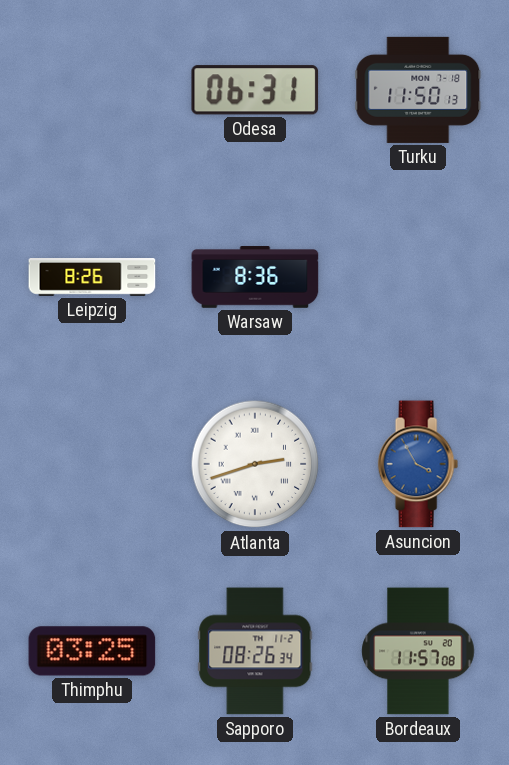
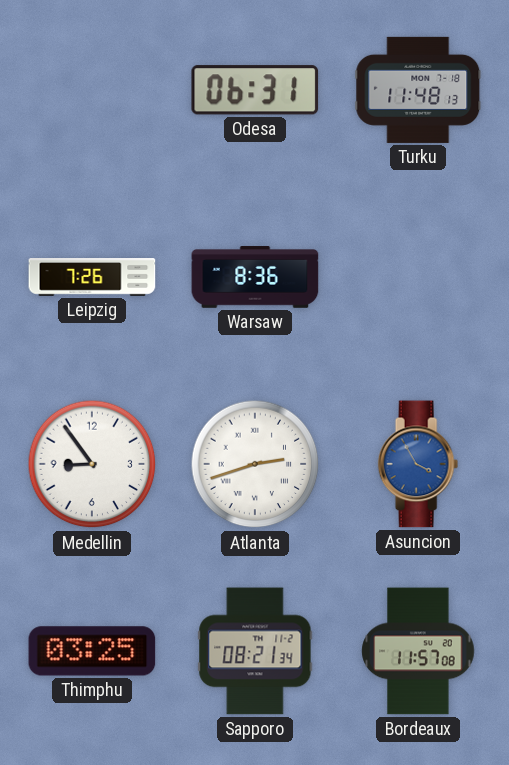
Turku: 11:50 -> 11:48
Leipzig: 8:26 -> 7:26
Medellin: none -> 8:54
Sapporo: 08:26 -> 08:21
